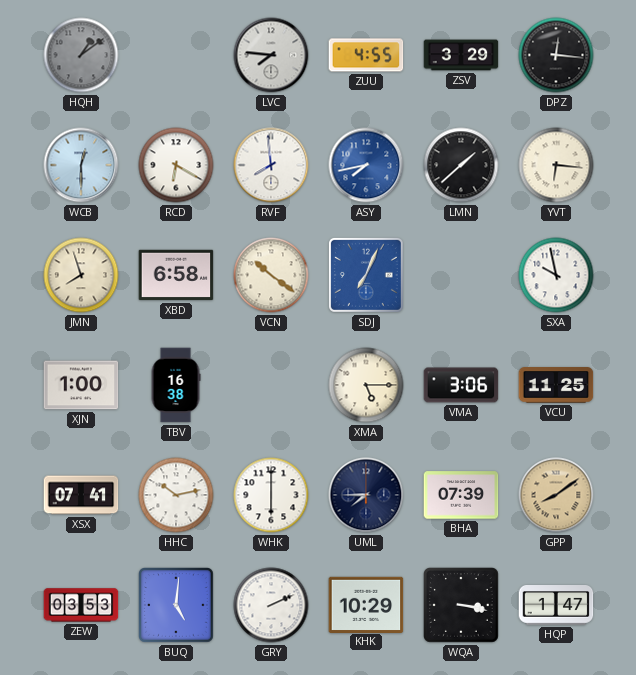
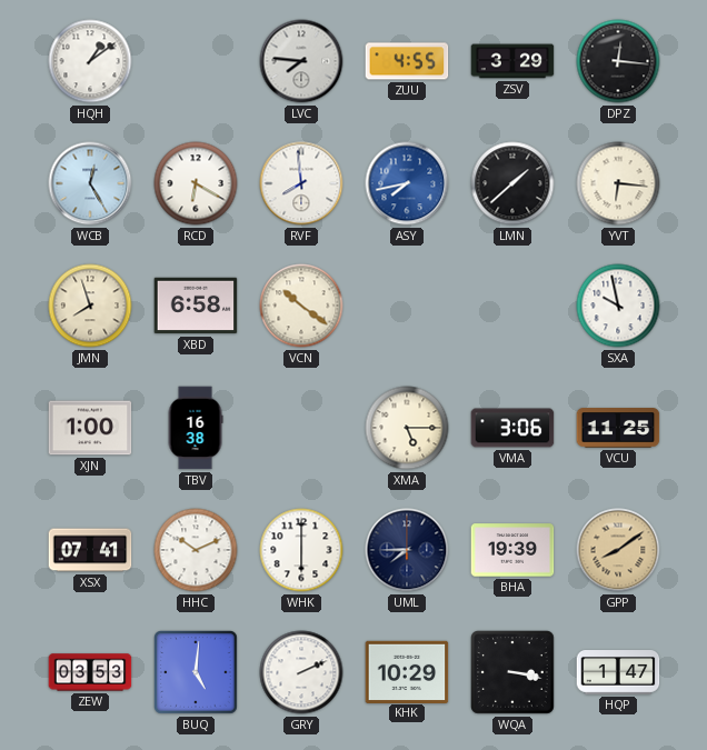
HQH dial: grey -> white
WCB: 12:30 -> 12:25
SDJ: 7:04 -> none
HHC: 10:13 -> 10:11
BHA: 07:39 -> 19:39
